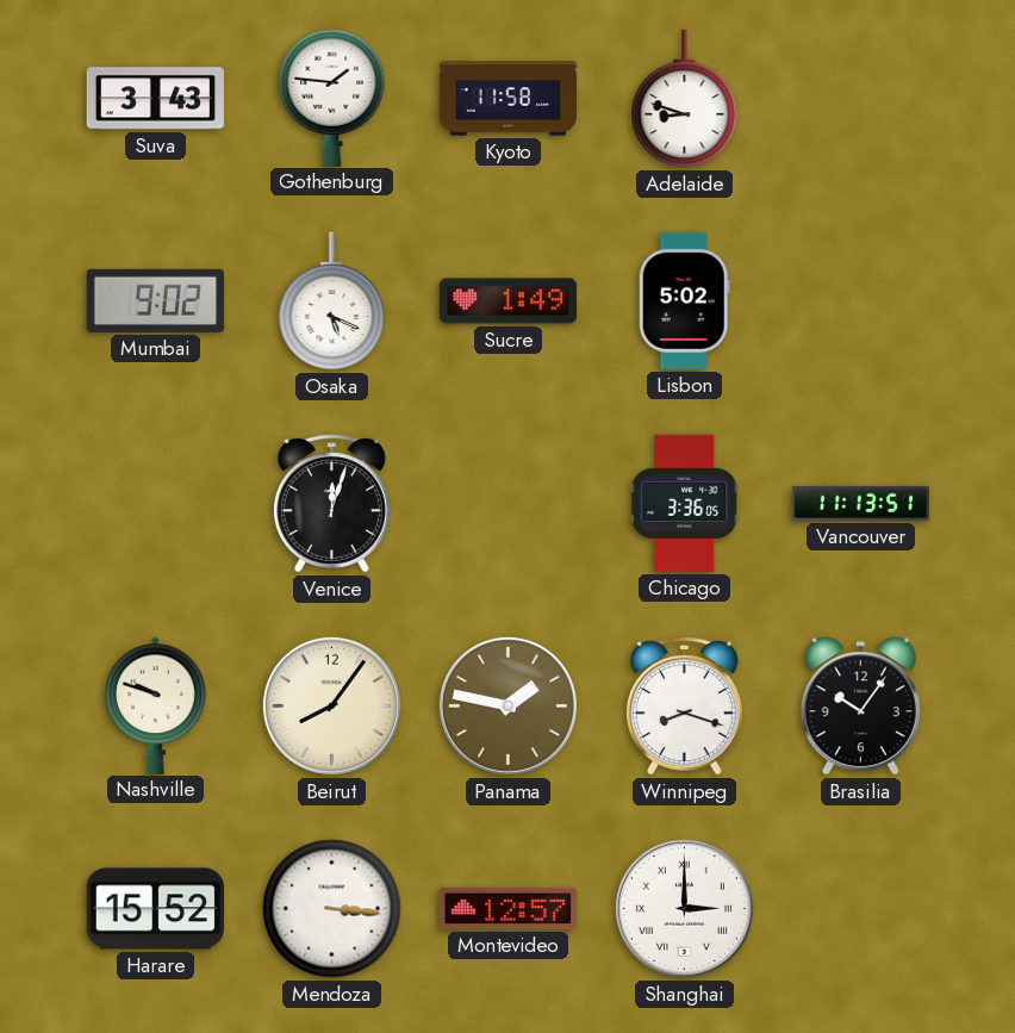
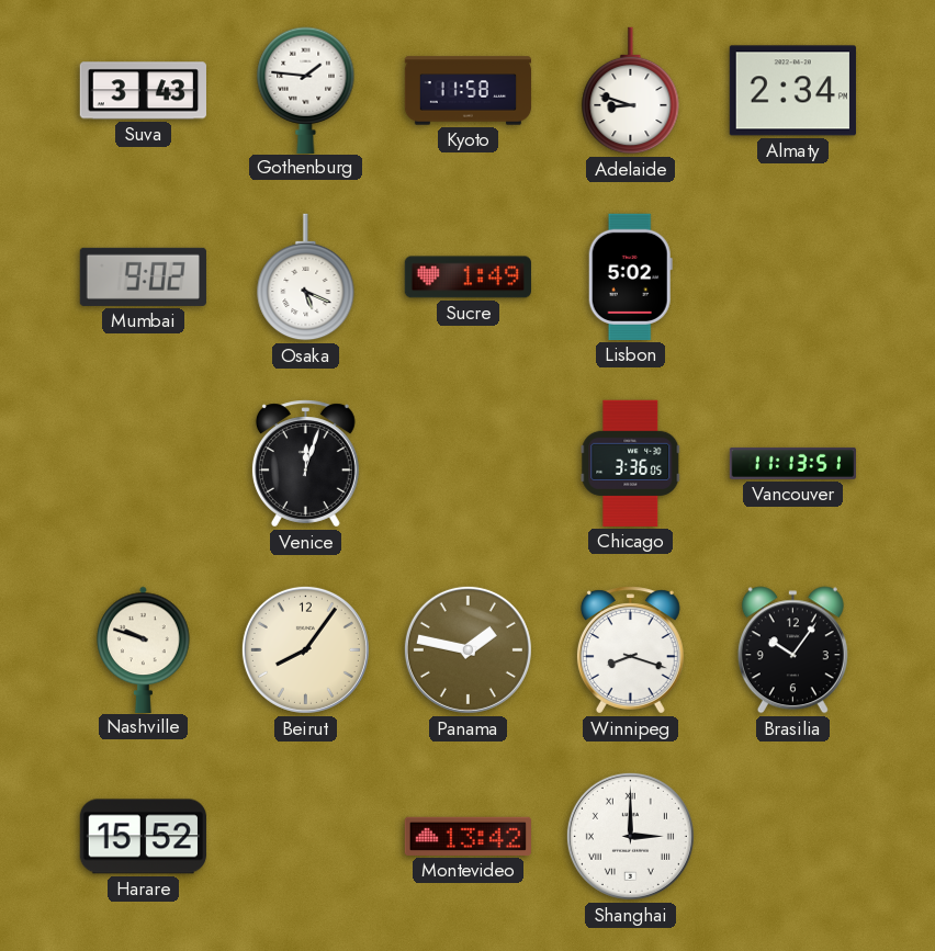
Almaty: none -> 2:34
Mendoza: 3:16 -> none
Montevideo: 12:57 -> 13:42
